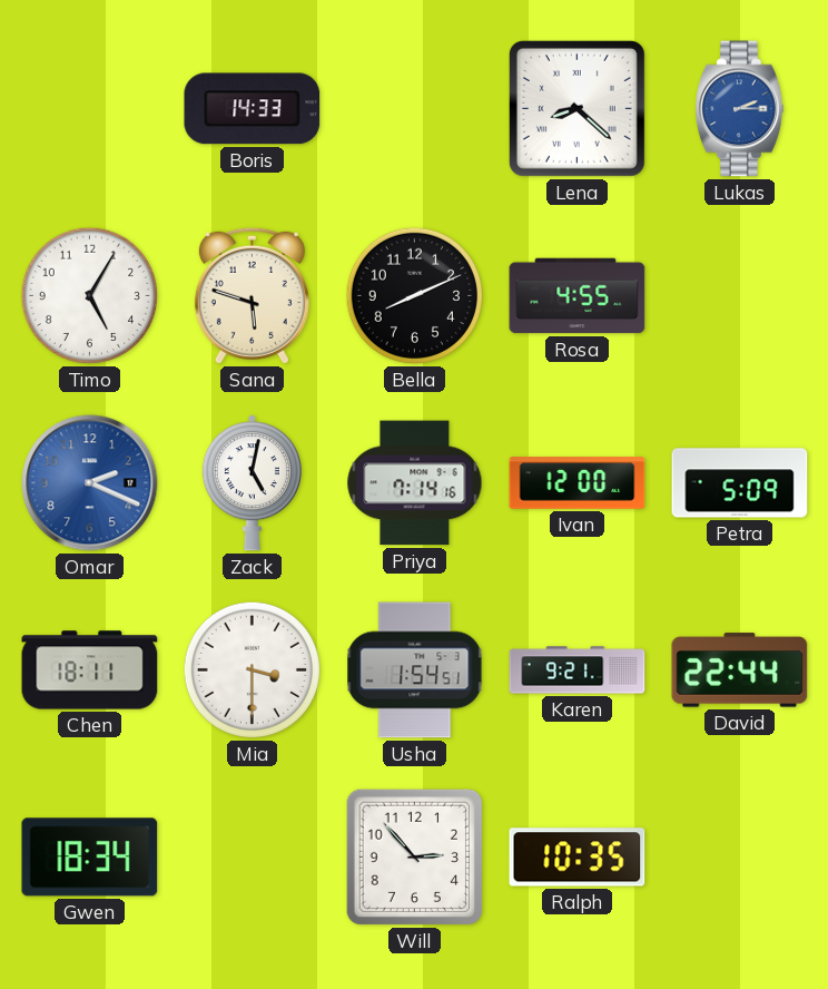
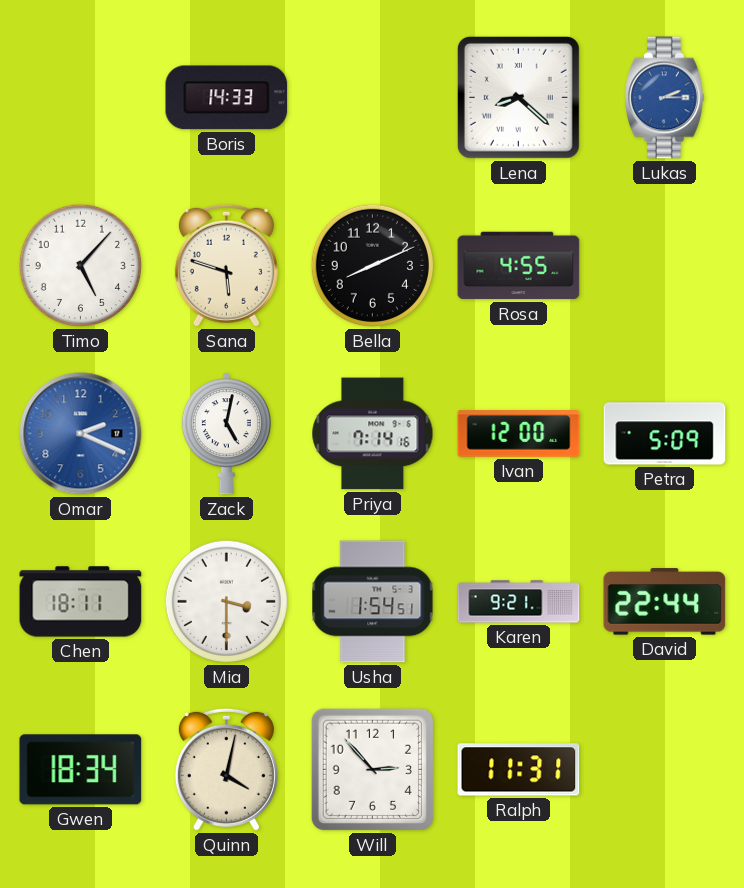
Timo: 5:05 -> 5:07
Quinn: none -> 4:02
Ralph: 10:35 -> 11:31
